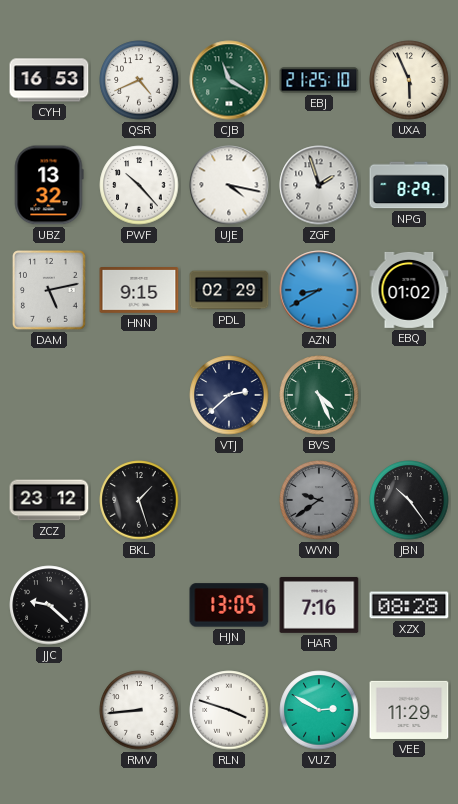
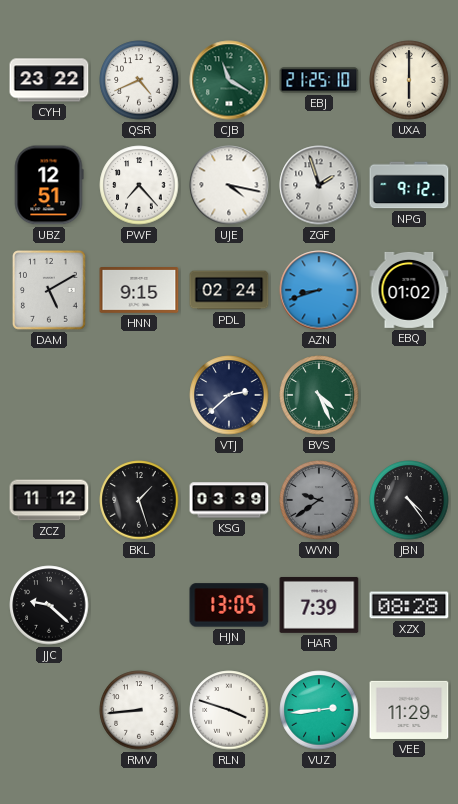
CYH: 16:53 -> 23:22
UXA: 5:56 -> 6:00
UBZ: 13:32 -> 12:51
PWF: 10:23 -> 7:23
NPG: 8:29 -> 9:12
DAM: 5:13 -> 5:10
PDL: 02:29 -> 02:24
AZN: 8:40 -> 8:42
ZCZ: 23:12 -> 11:12
KSG: none -> 03:39
JBN: 10:24 -> 4:24
HAR: 7:16 -> 7:39
VUZ: 2:50 -> 2:44
